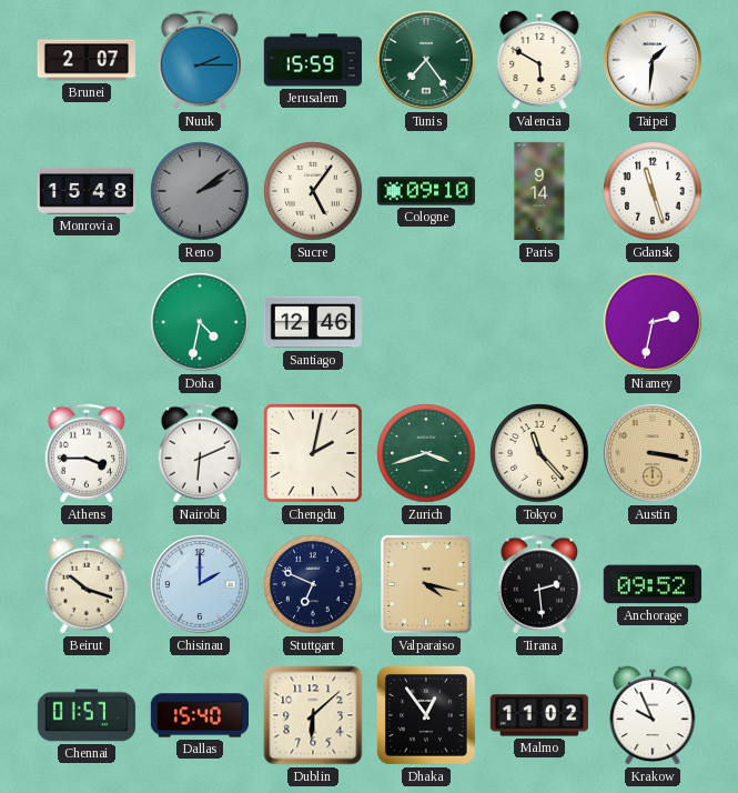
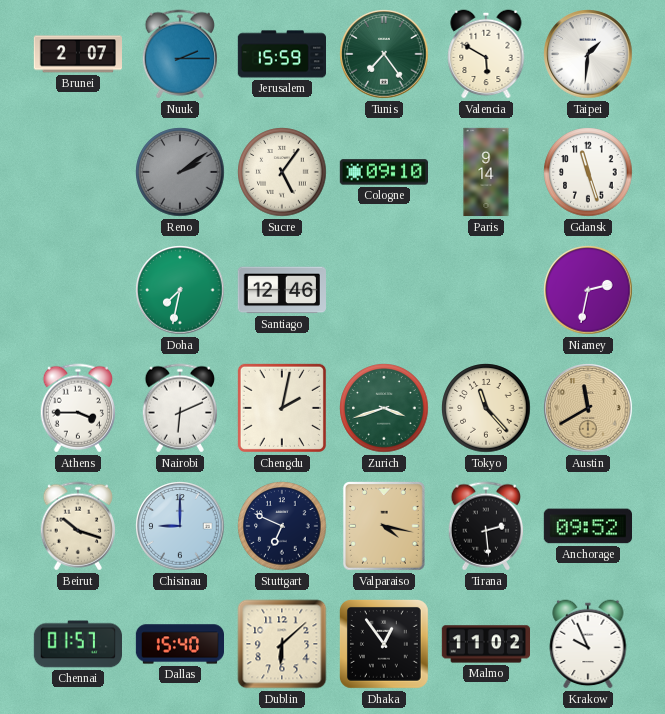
Monrovia: 15:48 -> none
Doha: 4:32 -> 7:32
Austin: 3:17 -> 11:40
Chisinau: 2:00 -> 9:00
